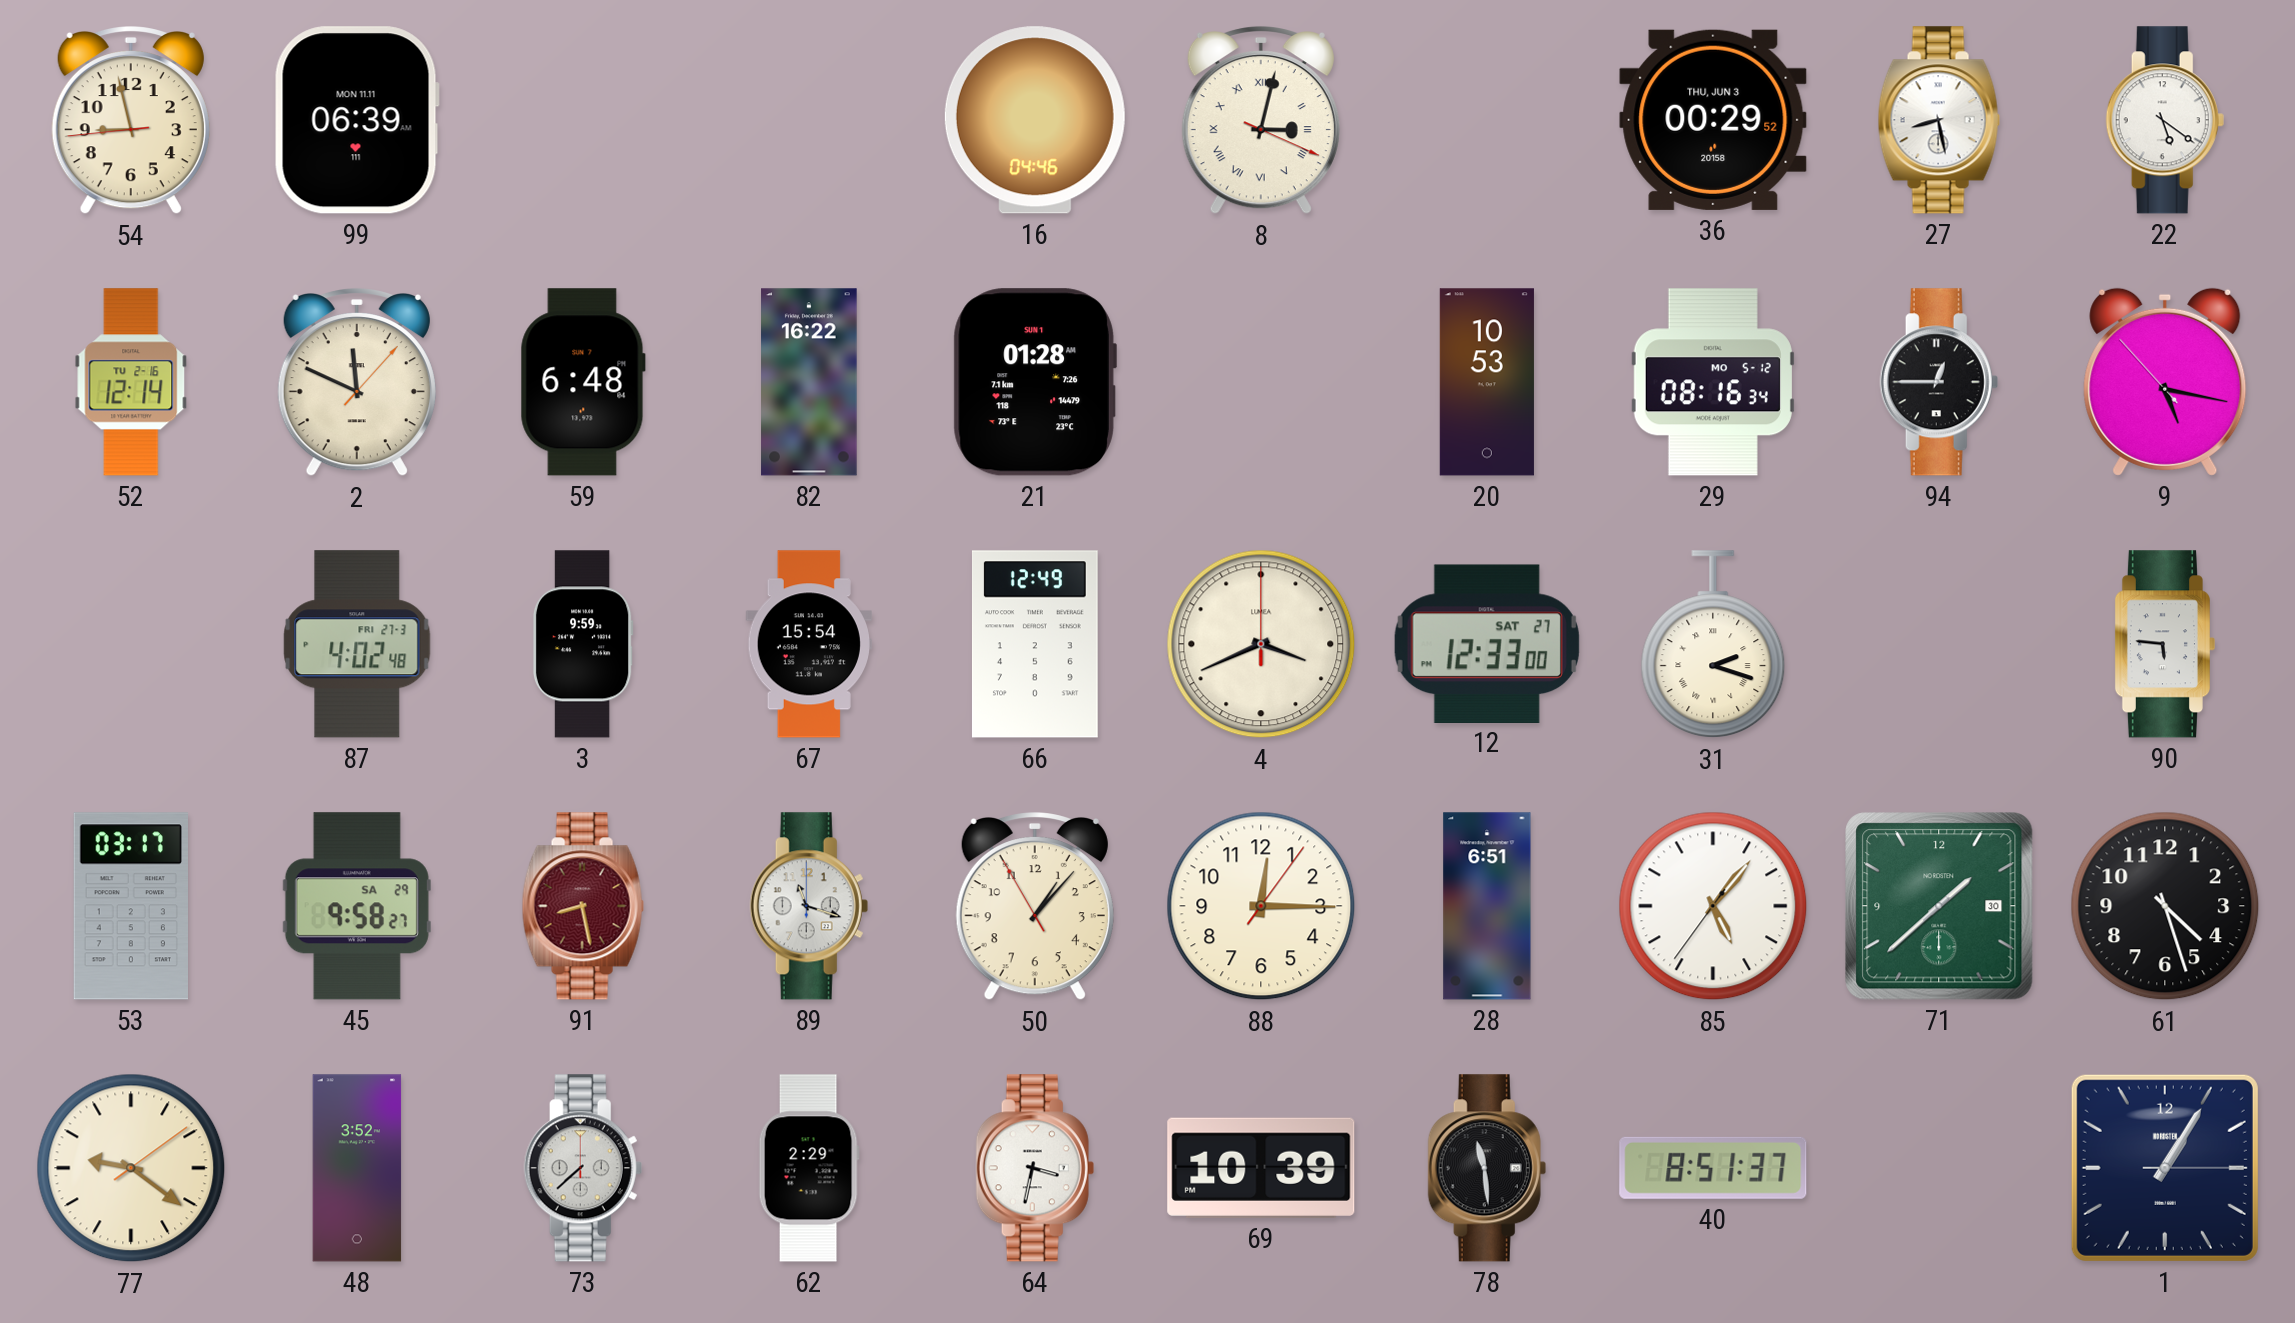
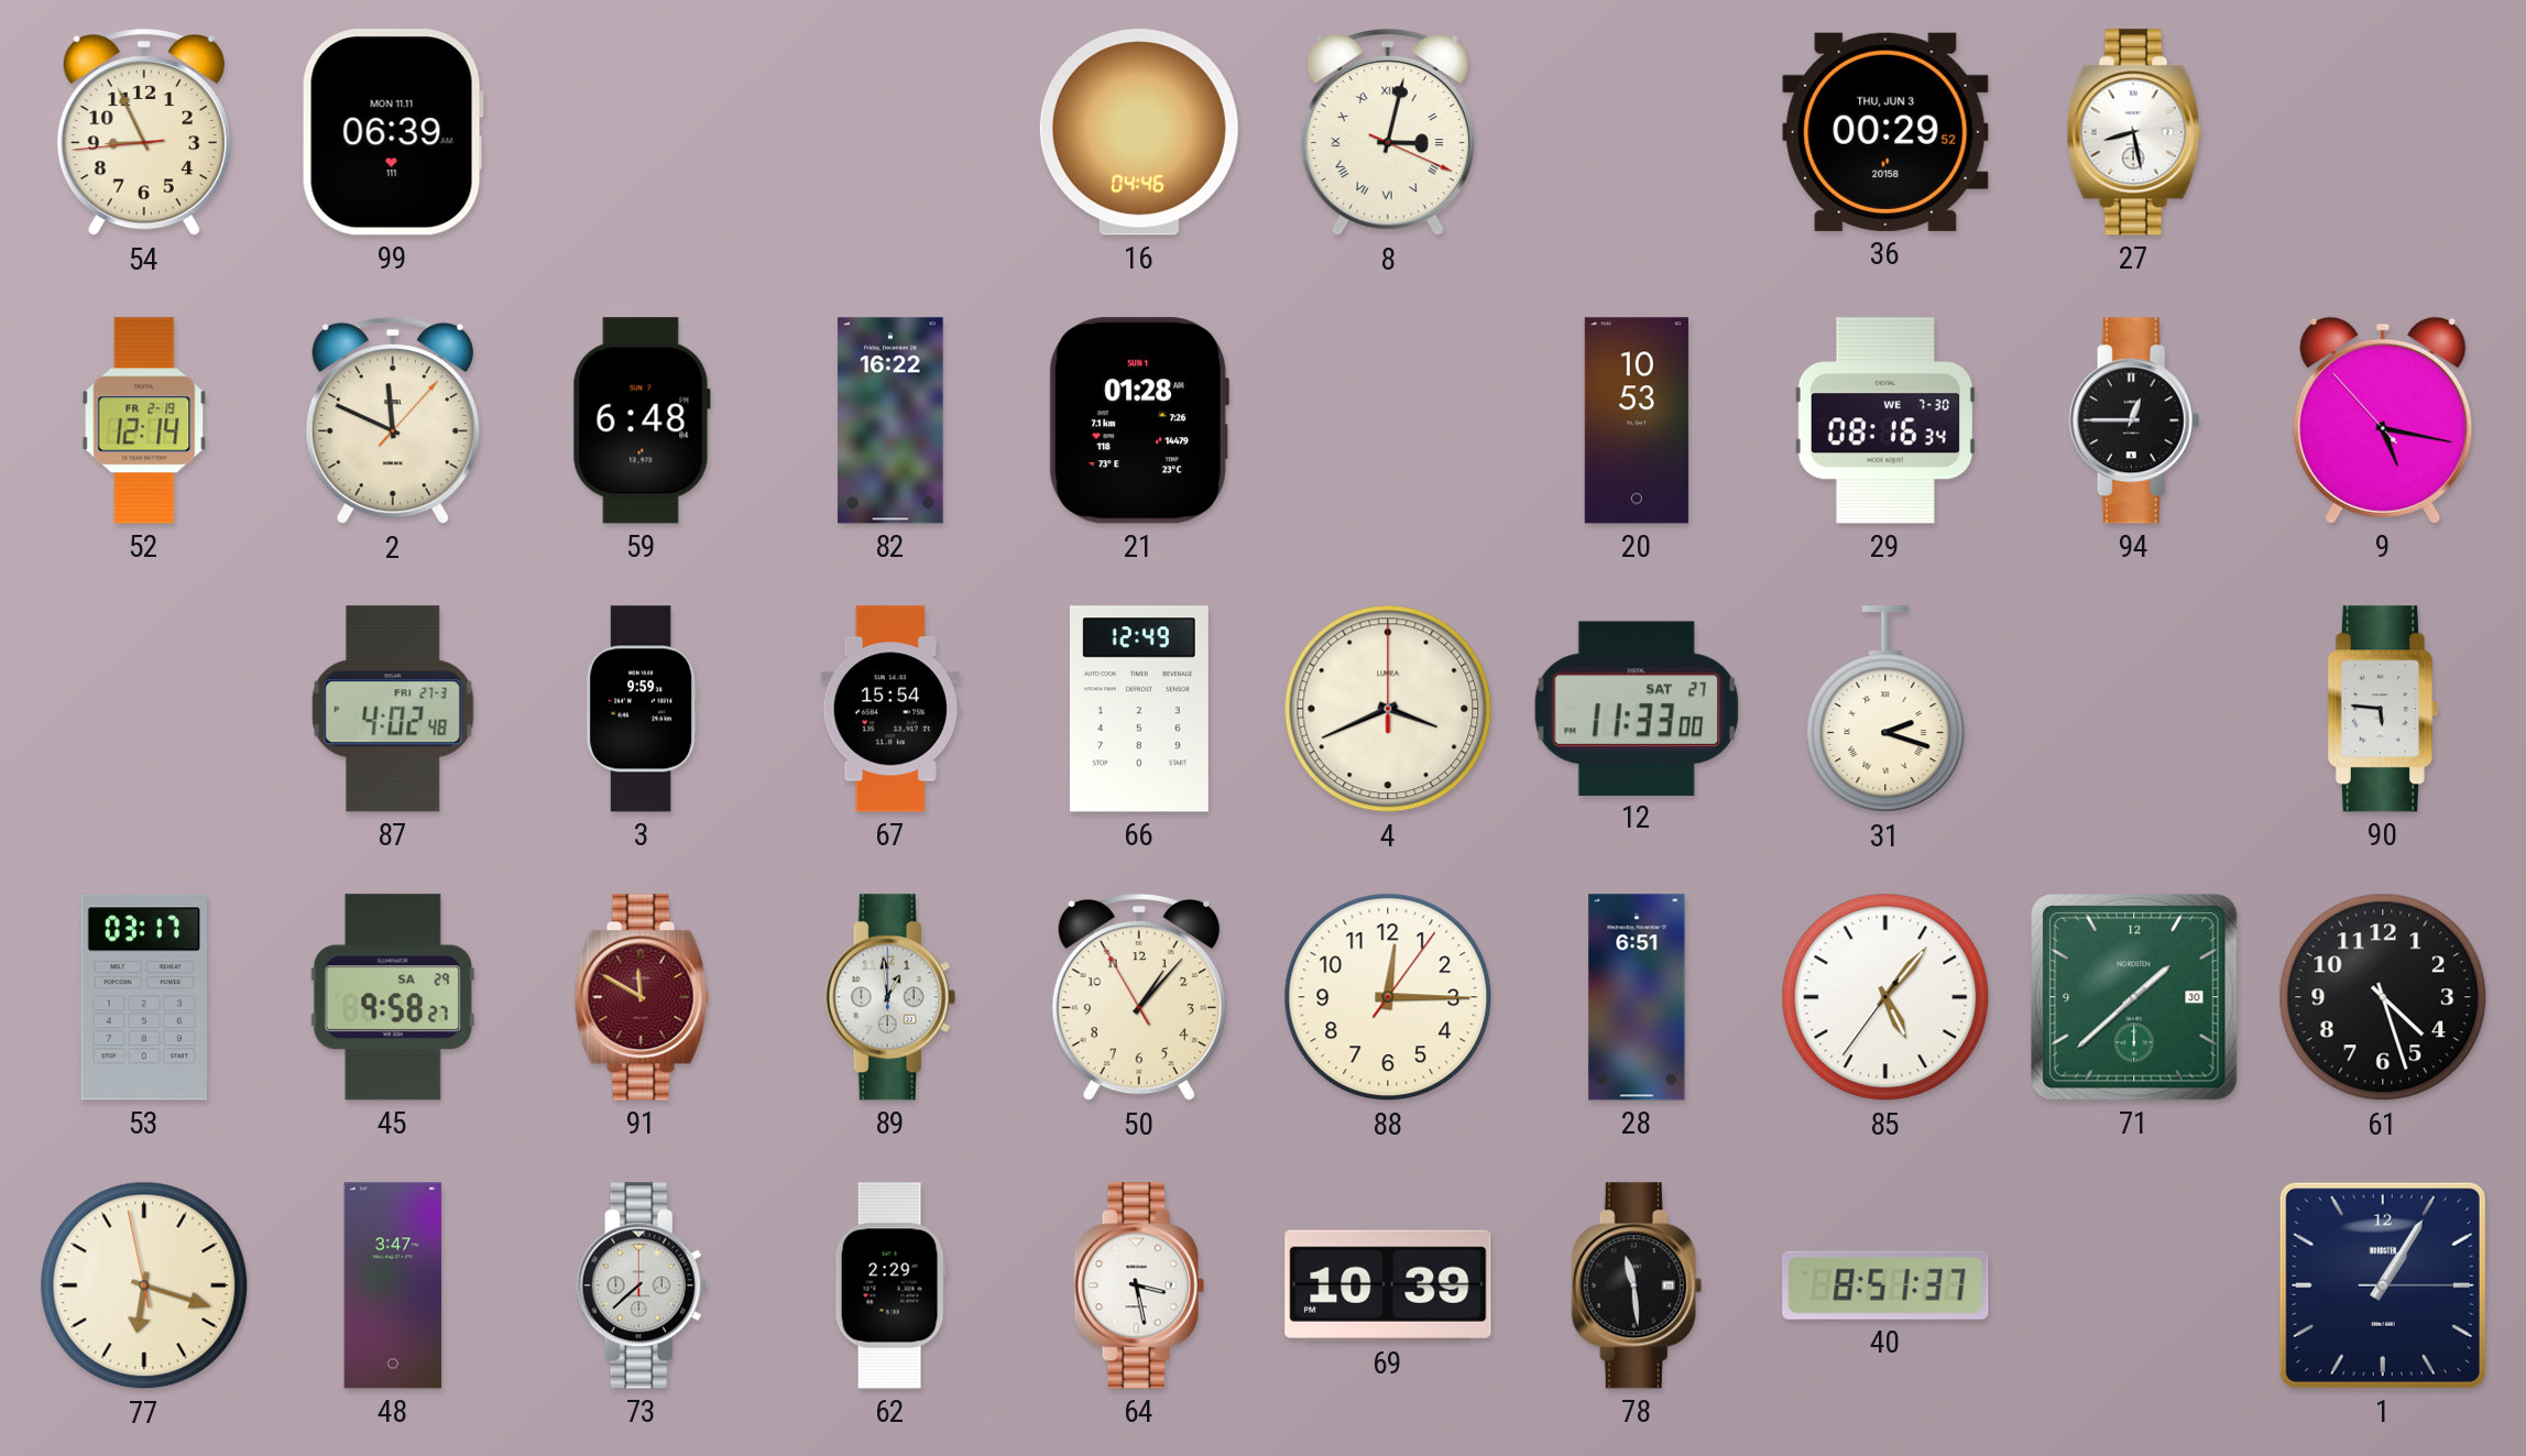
54: 8:57 -> 8:55
22: 5:21 -> none
52 date: TU 2-16 -> FR 2-19
29 date: MO 5-12 -> WE 7-30
12: 12:33 -> 11:33
91: 8:28 -> 11:50
89: 11:18 -> 12:59
77: 9:21 -> 6:17
48: 3:52 -> 3:47
64: 3:32 -> 3:28
